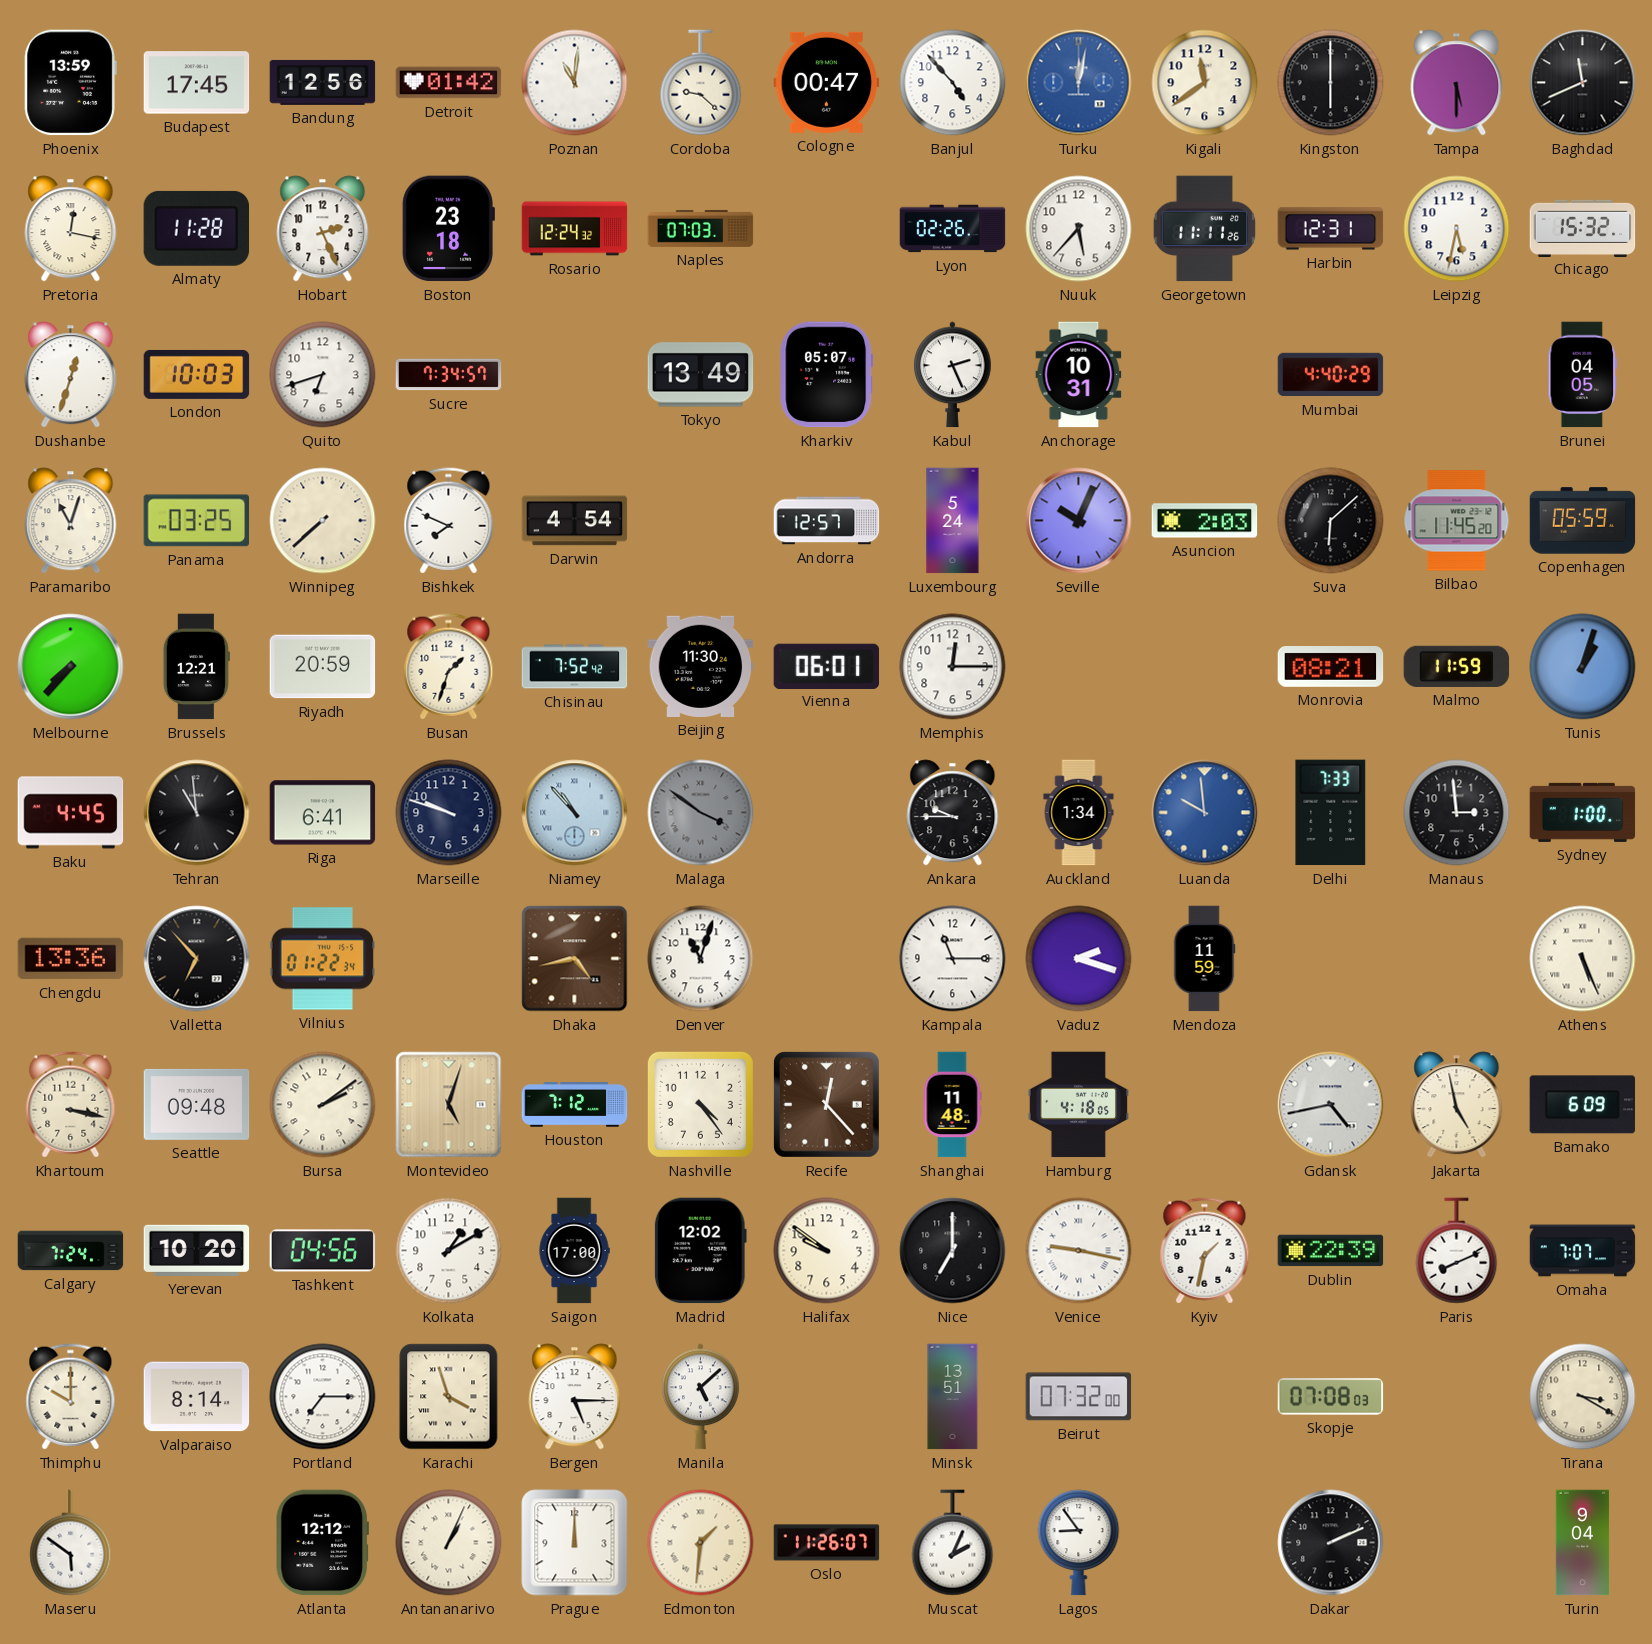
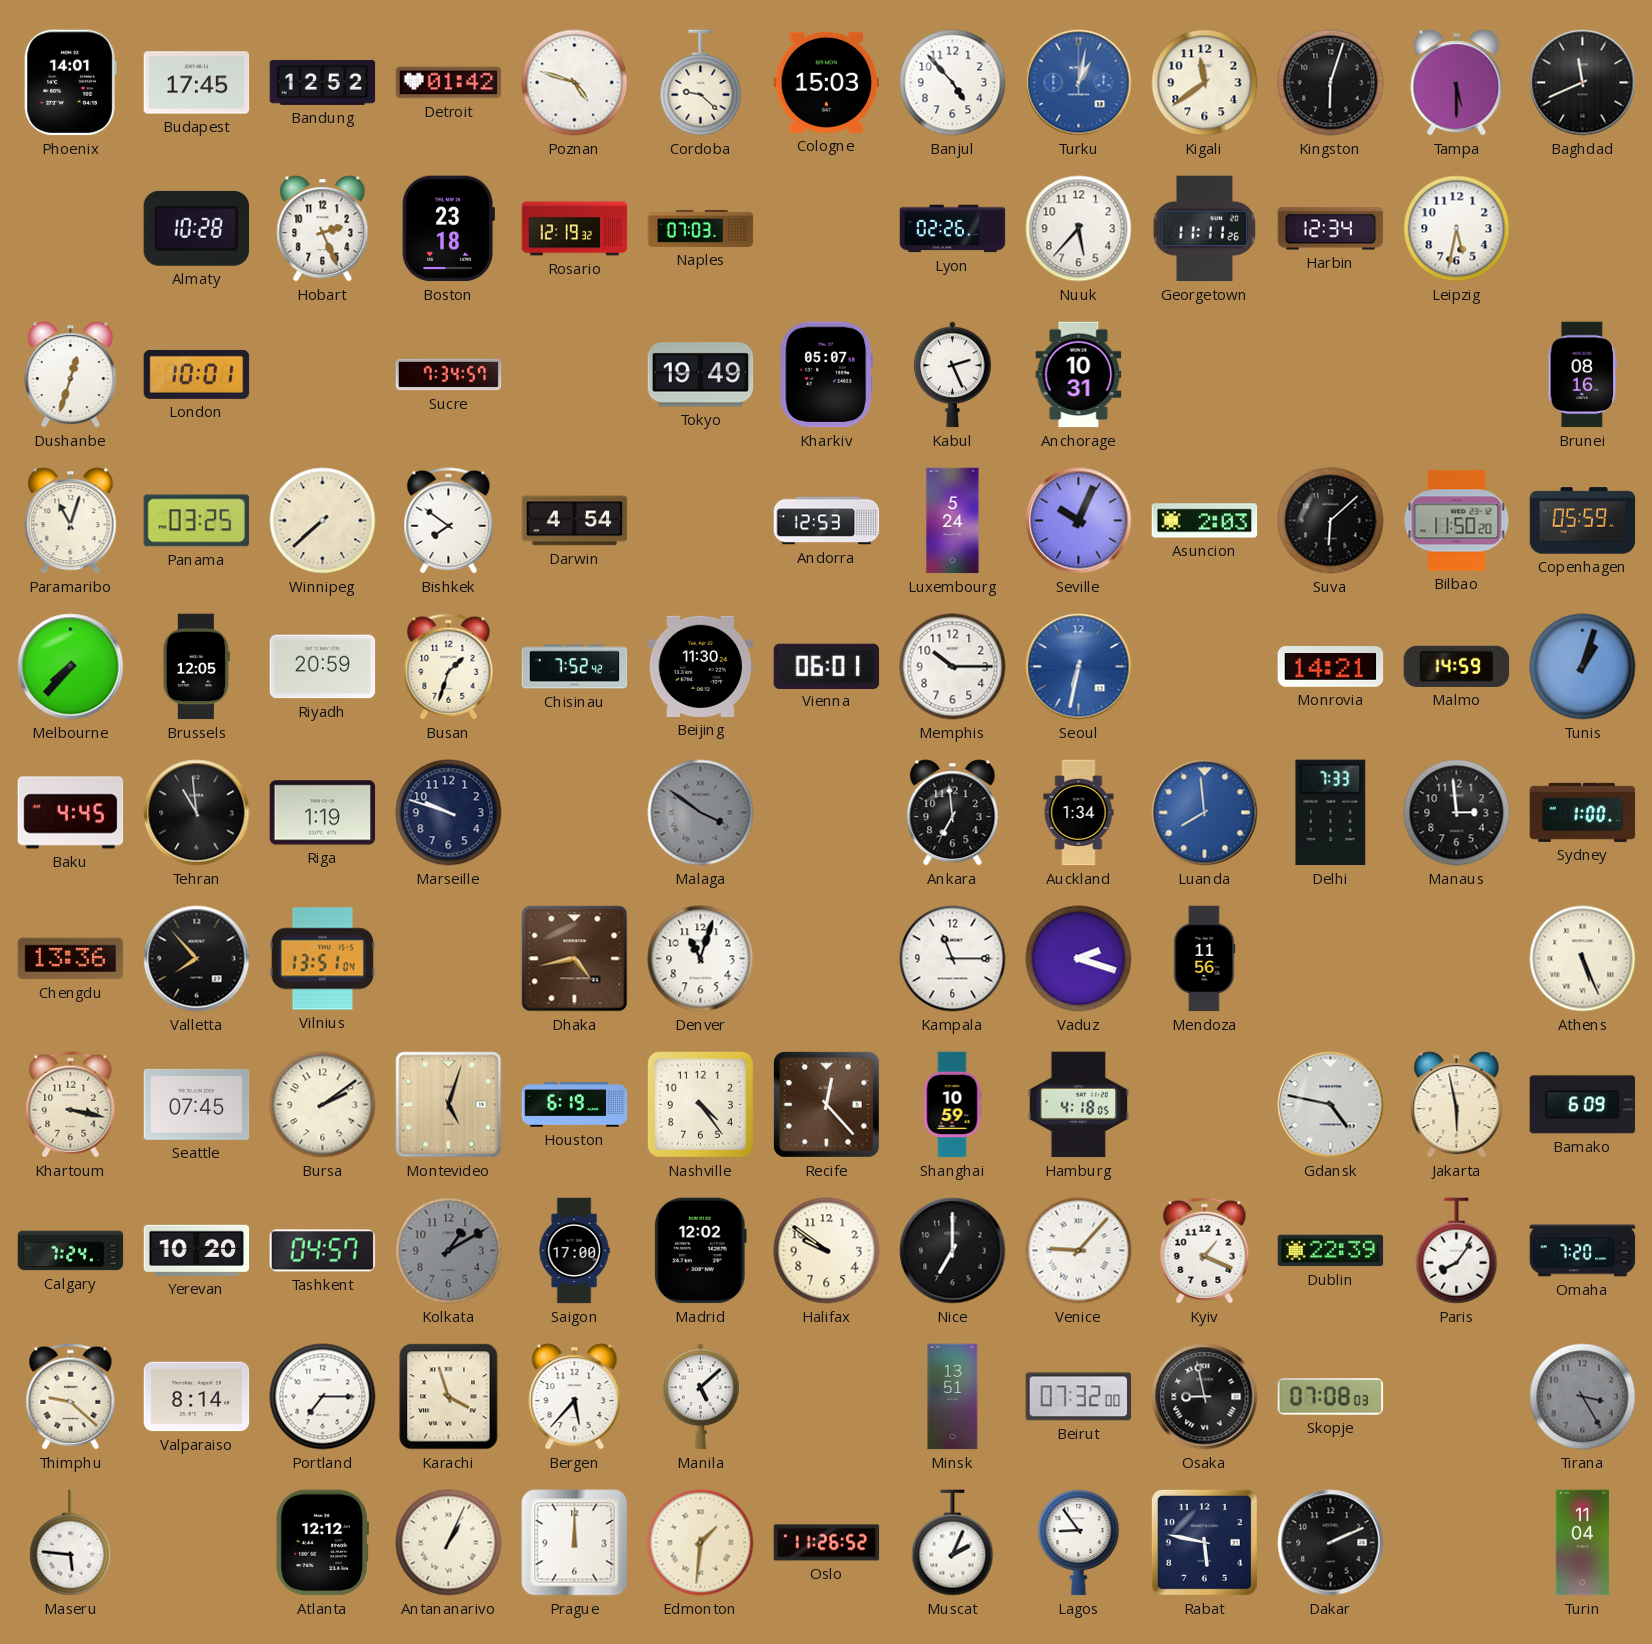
Phoenix: 13:59 -> 14:01
Bandung: 12:56 -> 12:52
Poznan: 11:01 -> 4:48
Cologne: 00:47 -> 15:03
Turku: 12:02 -> 1:02
Kingston: 6:00 -> 6:03
Pretoria: 12:17 -> none
Almaty: 11:28 -> 10:28
Rosario: 12:24 -> 12:19
Harbin: 12:31 -> 12:34
Chicago: 15:32 -> none
London: 10:03 -> 10:01
Quito: 6:42 -> none
Tokyo: 13:49 -> 19:49
Mumbai: 4:40 -> none
Brunei: 04:05 -> 08:16
Bishkek: 7:49 -> 7:51
Andorra: 12:57 -> 12:53
Bilbao: 11:45 -> 11:50
Brussels: 12:21 -> 12:05
Memphis: 12:15 -> 10:15
Seoul: none -> 6:32
Monrovia: 08:21 -> 14:21
Malmo: 11:59 -> 14:59
Riga: 6:41 -> 1:19
Niamey: 10:53 -> none
Ankara: 9:45 -> 6:59
Luanda: 9:59 -> 7:59
Valletta: 6:53 -> 7:53
Vilnius: 01:22 -> 13:51
Mendoza: 11:59 -> 11:56
Seattle: 09:48 -> 07:45
Houston: 7:12 -> 6:19
Shanghai: 11:48 -> 10:59
Gdansk: 4:43 -> 4:47
Jakarta: 4:58 -> 5:58
Tashkent: 04:56 -> 04:57
Kolkata dial: white -> grey
Venice: 9:17 -> 9:07
Kyiv: 1:32 -> 1:19
Paris: 8:11 -> 8:06
Omaha: 7:07 -> 7:20
Thimphu: 10:00 -> 9:22
Bergen: 5:15 -> 5:37
Osaka: none -> 8:58
Tirana: 3:20 -> 3:25
Tirana dial: cream -> grey
Maseru: 5:51 -> 5:46
Oslo: 11:26:07 -> 11:26:52
Rabat: none -> 5:47
Turin: 9:04 -> 11:04
